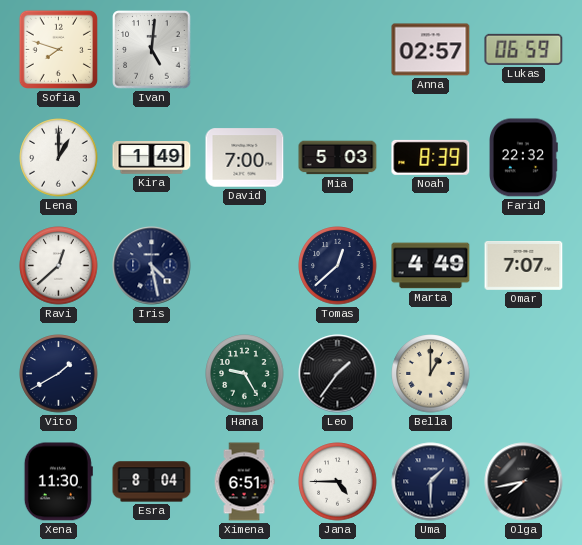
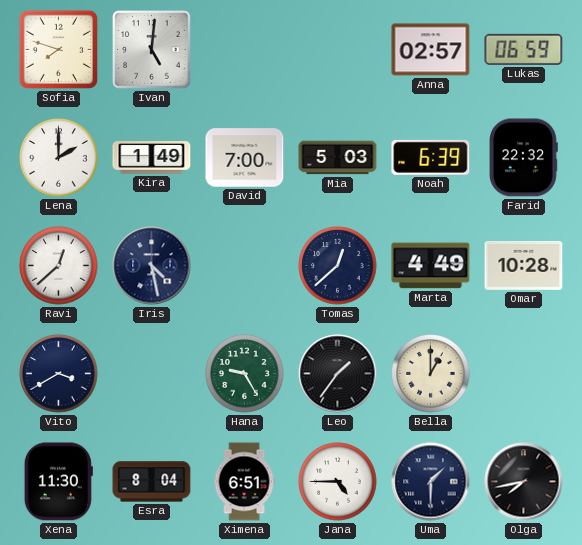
Lena: 1:00 -> 2:00
Noah: 8:39 -> 6:39
Omar: 7:07 -> 10:28
Vito: 1:40 -> 3:40
